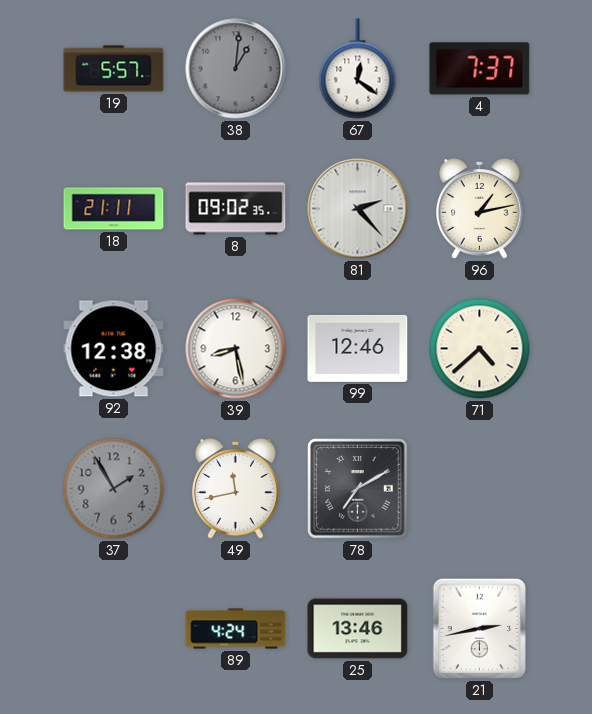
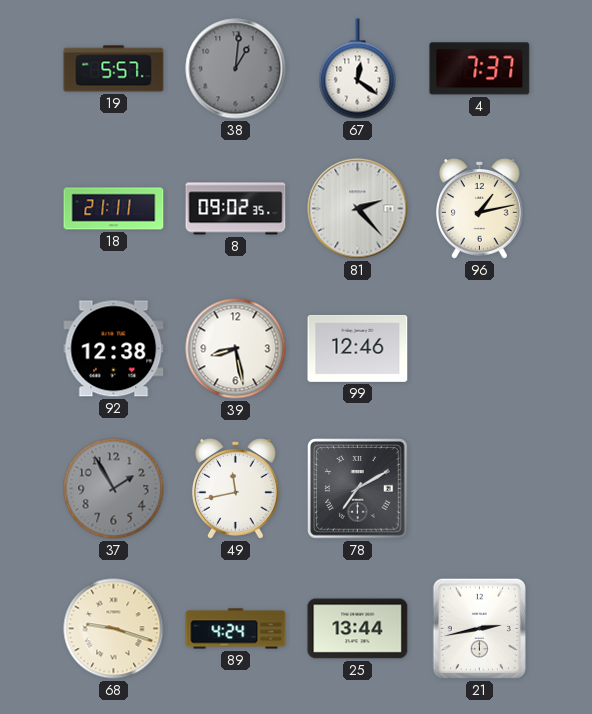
71: 4:38 -> none
68: none -> 9:18
25: 13:46 -> 13:44
